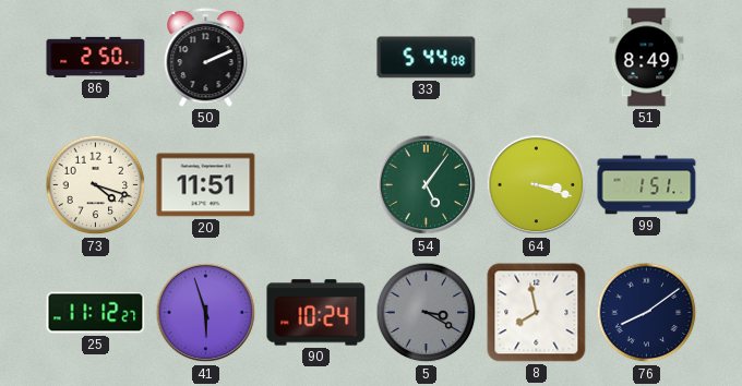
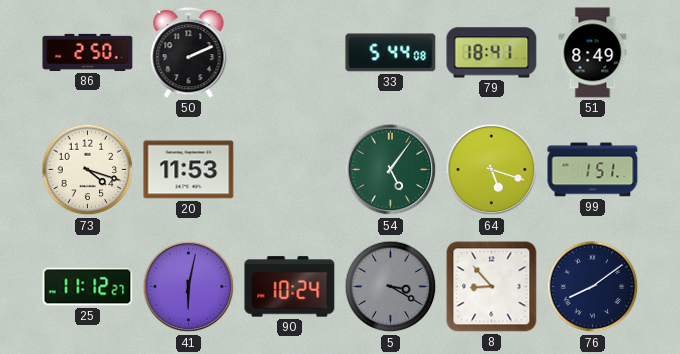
79: none -> 18:41
20: 11:51 -> 11:53
64: 3:18 -> 5:18
41: 5:57 -> 6:02
8: 7:58 -> 8:53
